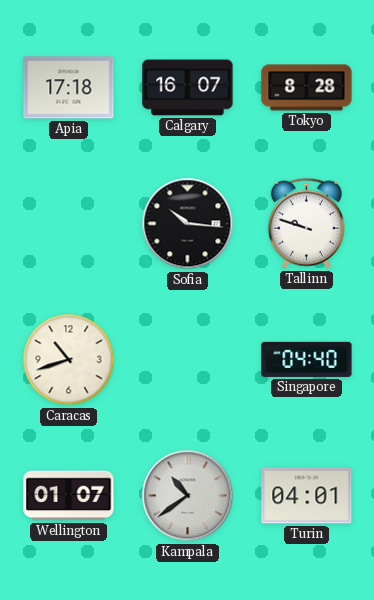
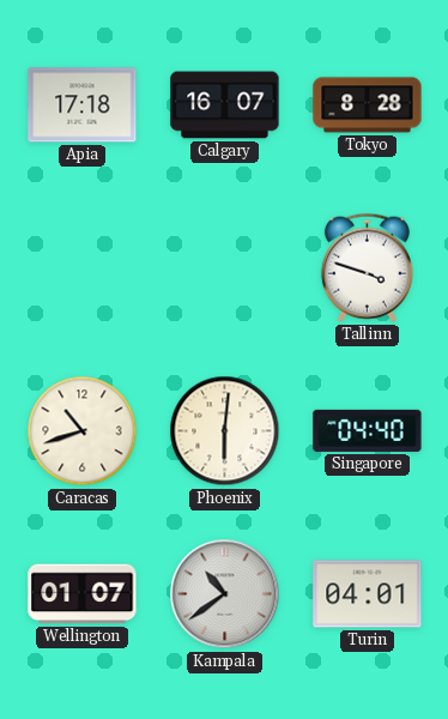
Sofia: 10:16 -> none
Tallinn: 9:48 -> 3:48
Phoenix: none -> 6:01
